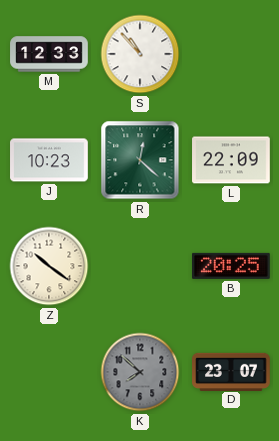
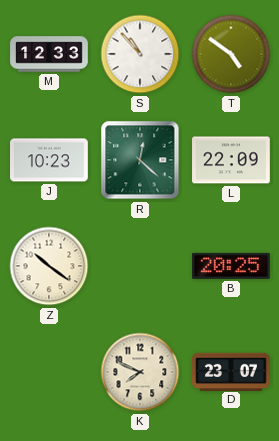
T: none -> 4:51
K: 7:52 -> 7:49
K dial: grey -> cream
